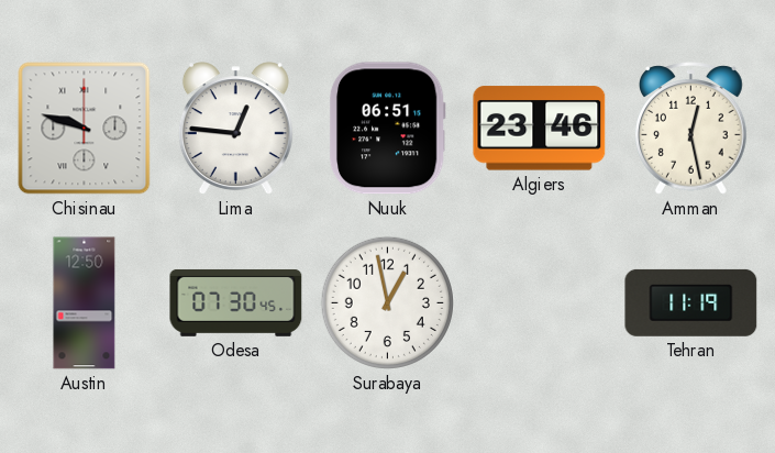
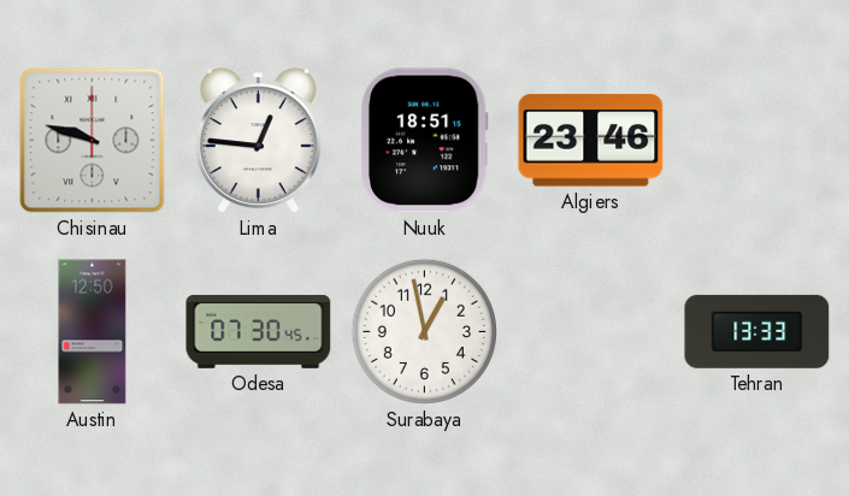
Nuuk: 06:51 -> 18:51
Amman: 12:28 -> none
Tehran: 11:19 -> 13:33
